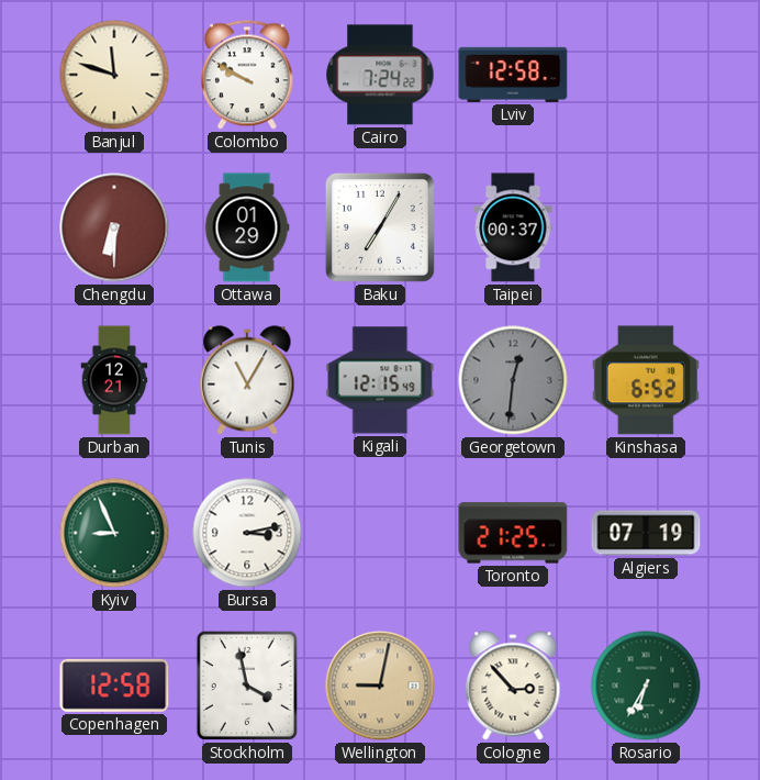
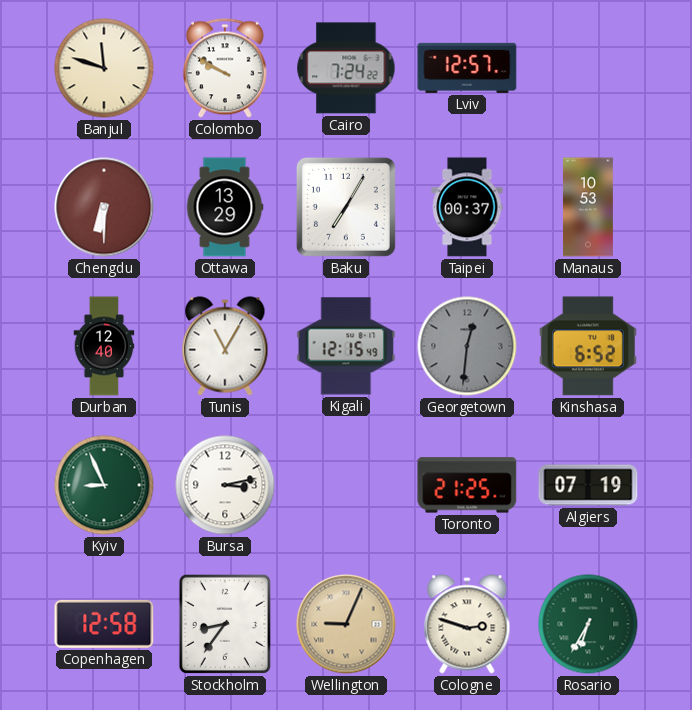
Lviv: 12:58 -> 12:57
Ottawa: 01:29 -> 13:29
Manaus: none -> 10:53
Durban: 12:21 -> 12:40
Stockholm: 3:58 -> 8:36
Wellington: 9:02 -> 9:04
Cologne: 2:53 -> 2:48
